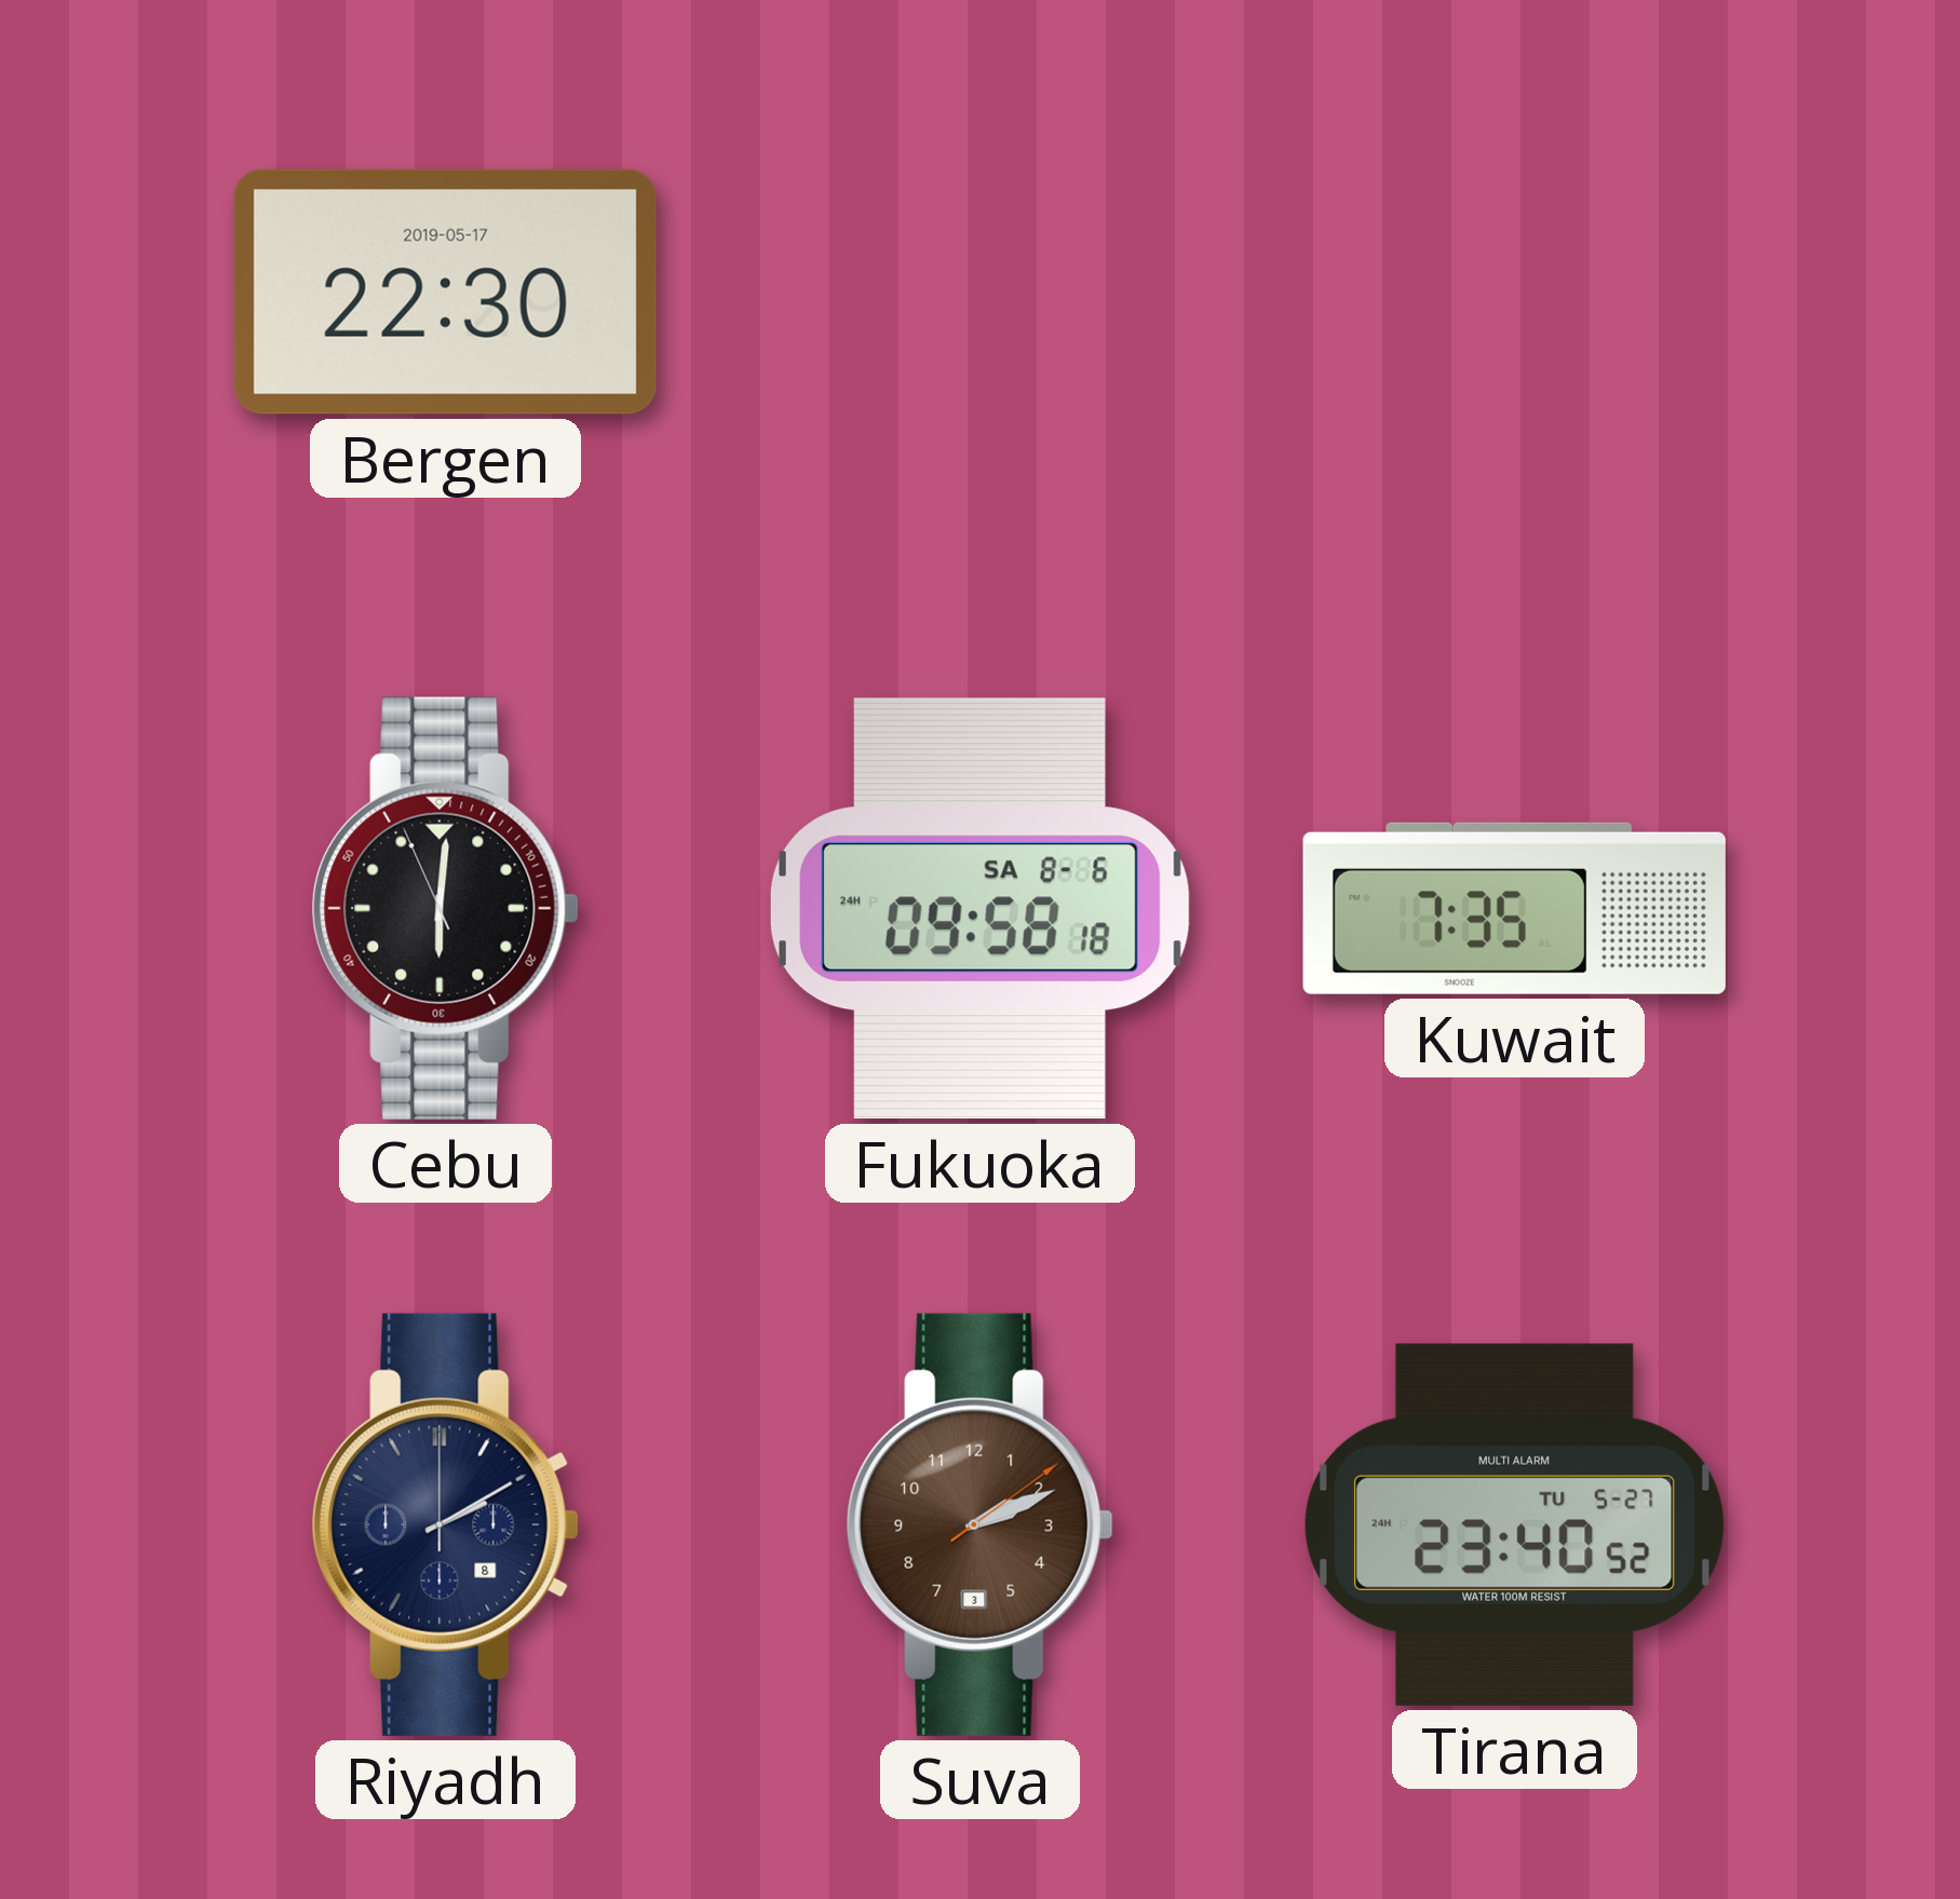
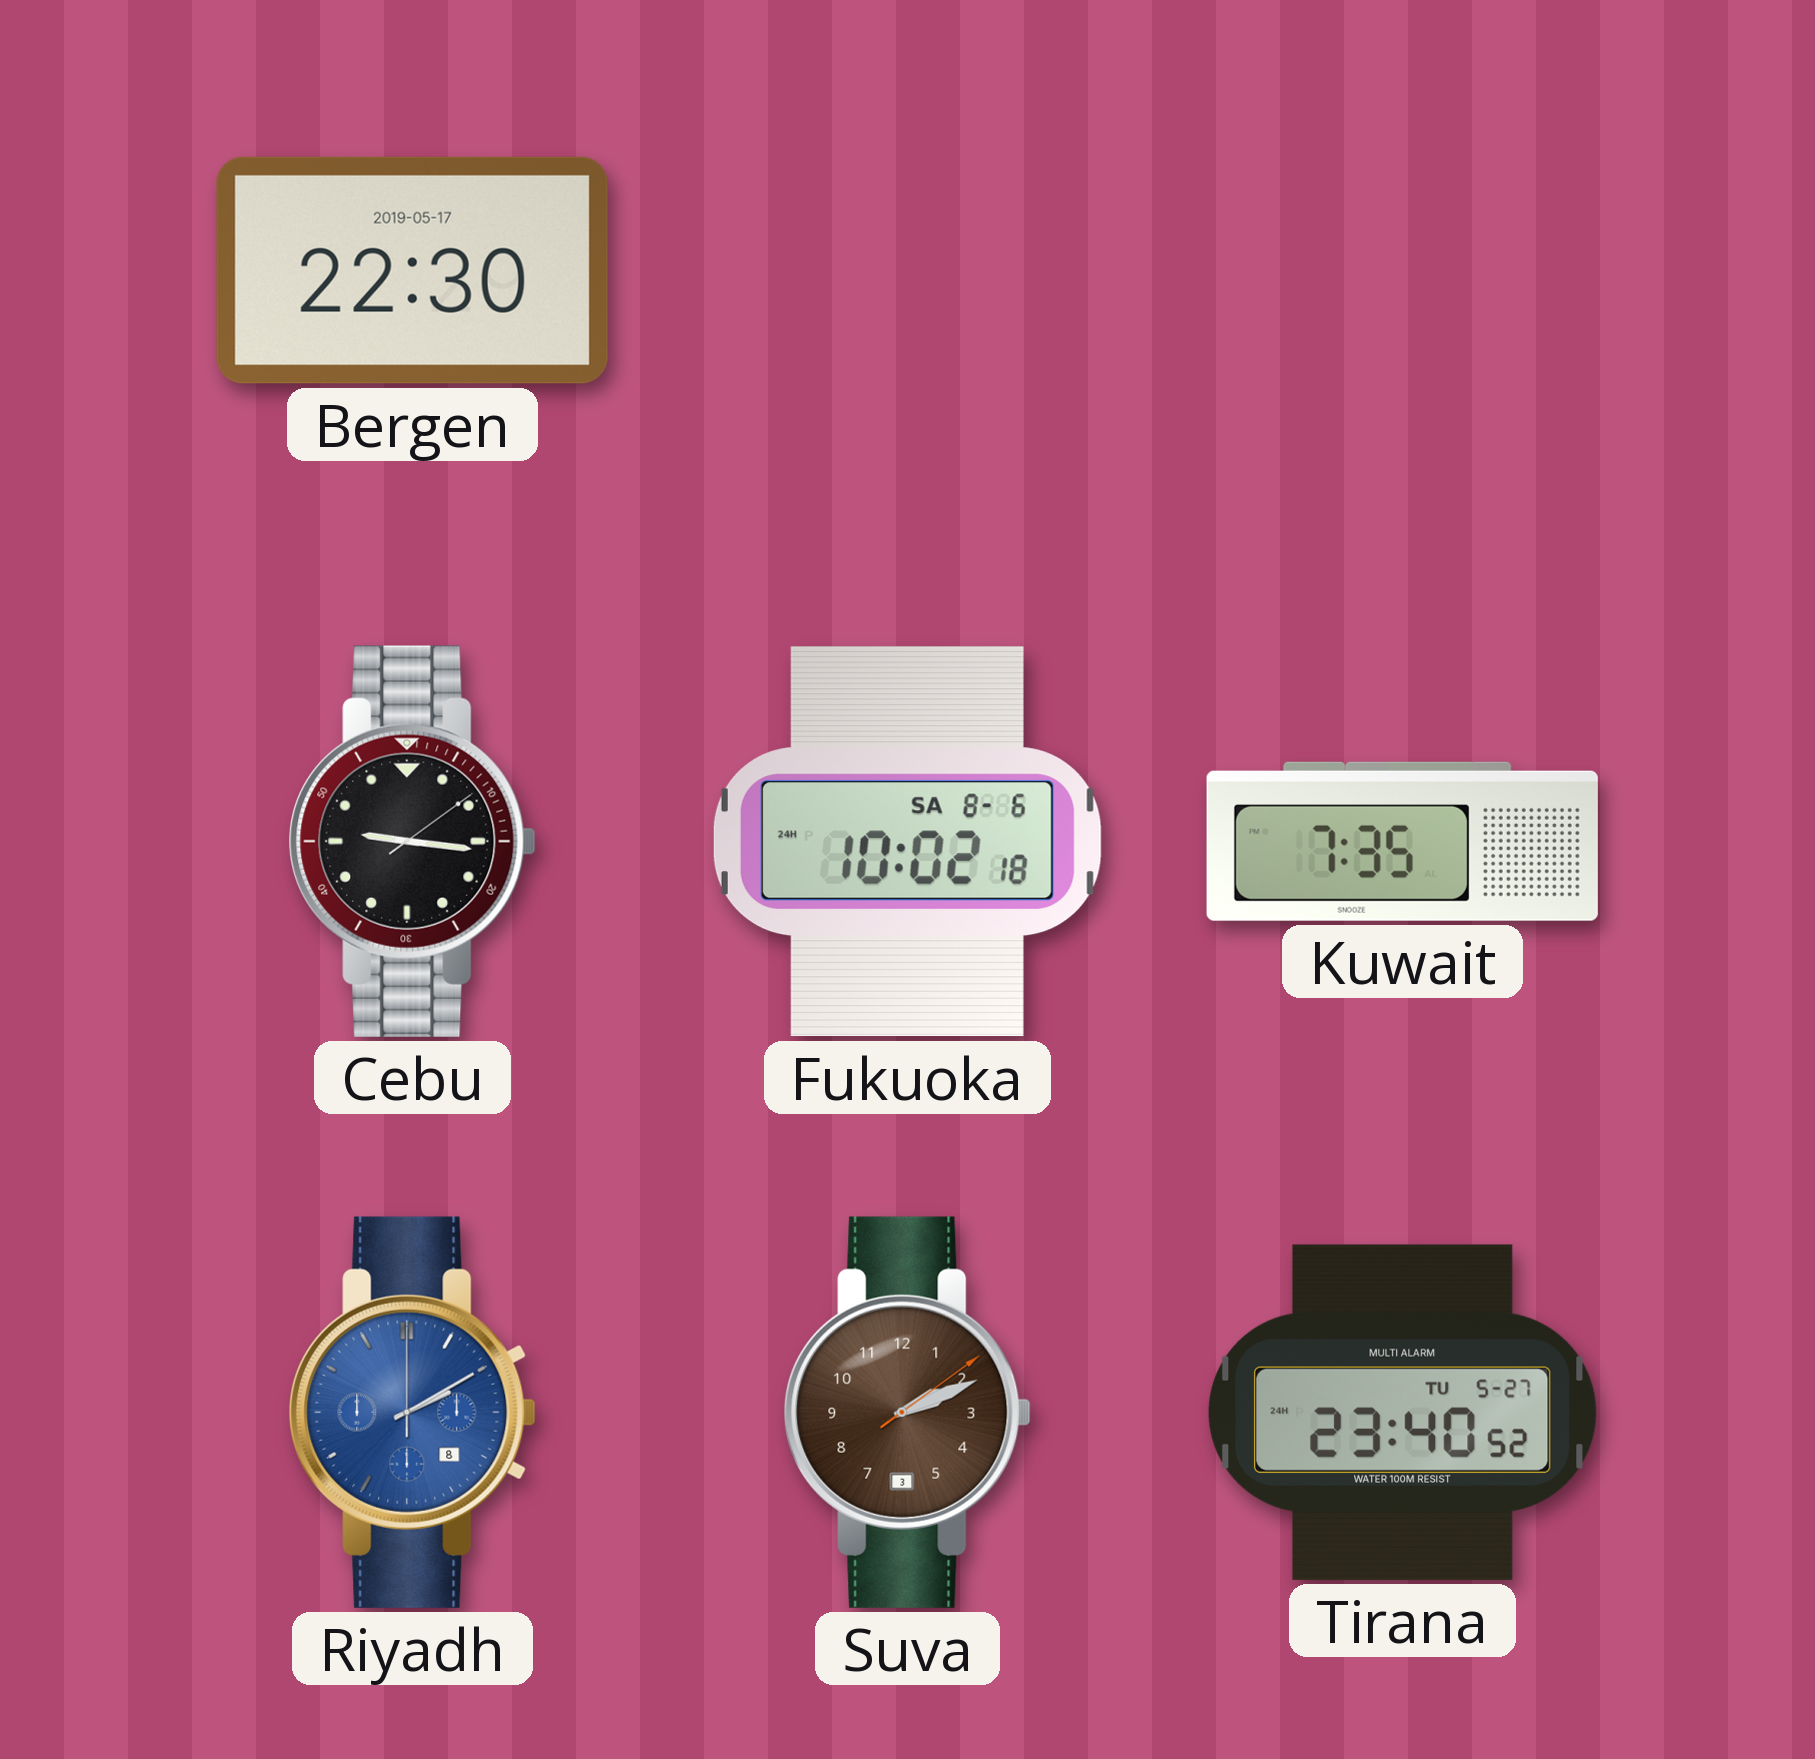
Cebu: 6:00 -> 9:16
Fukuoka: 09:58 -> 10:02
Riyadh dial: navy -> blue
